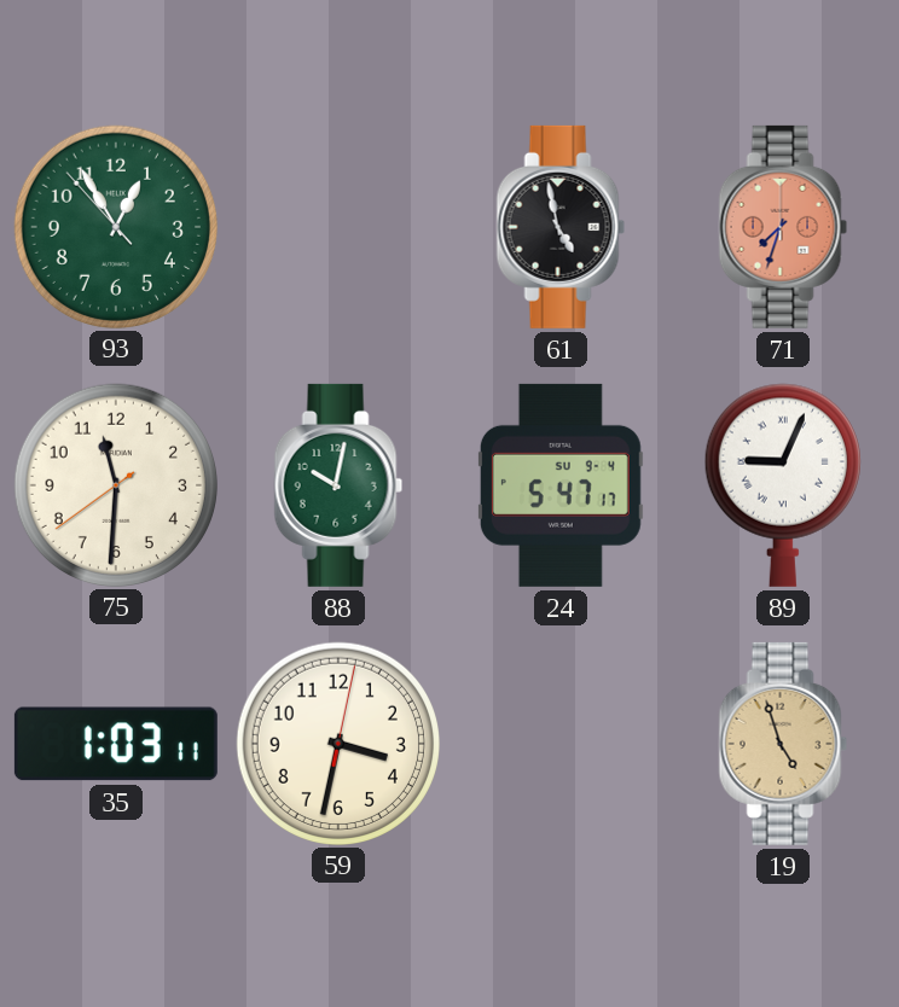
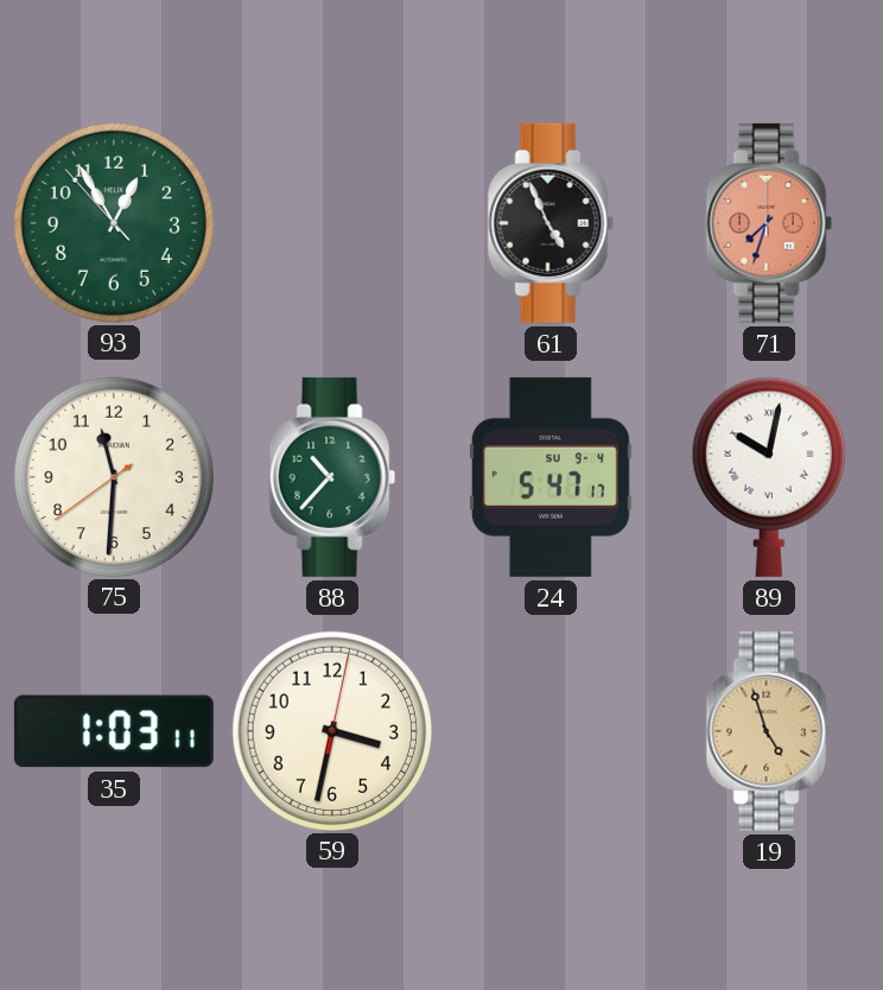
61: 4:58 -> 4:56
88: 10:02 -> 10:37
89: 9:04 -> 10:02
